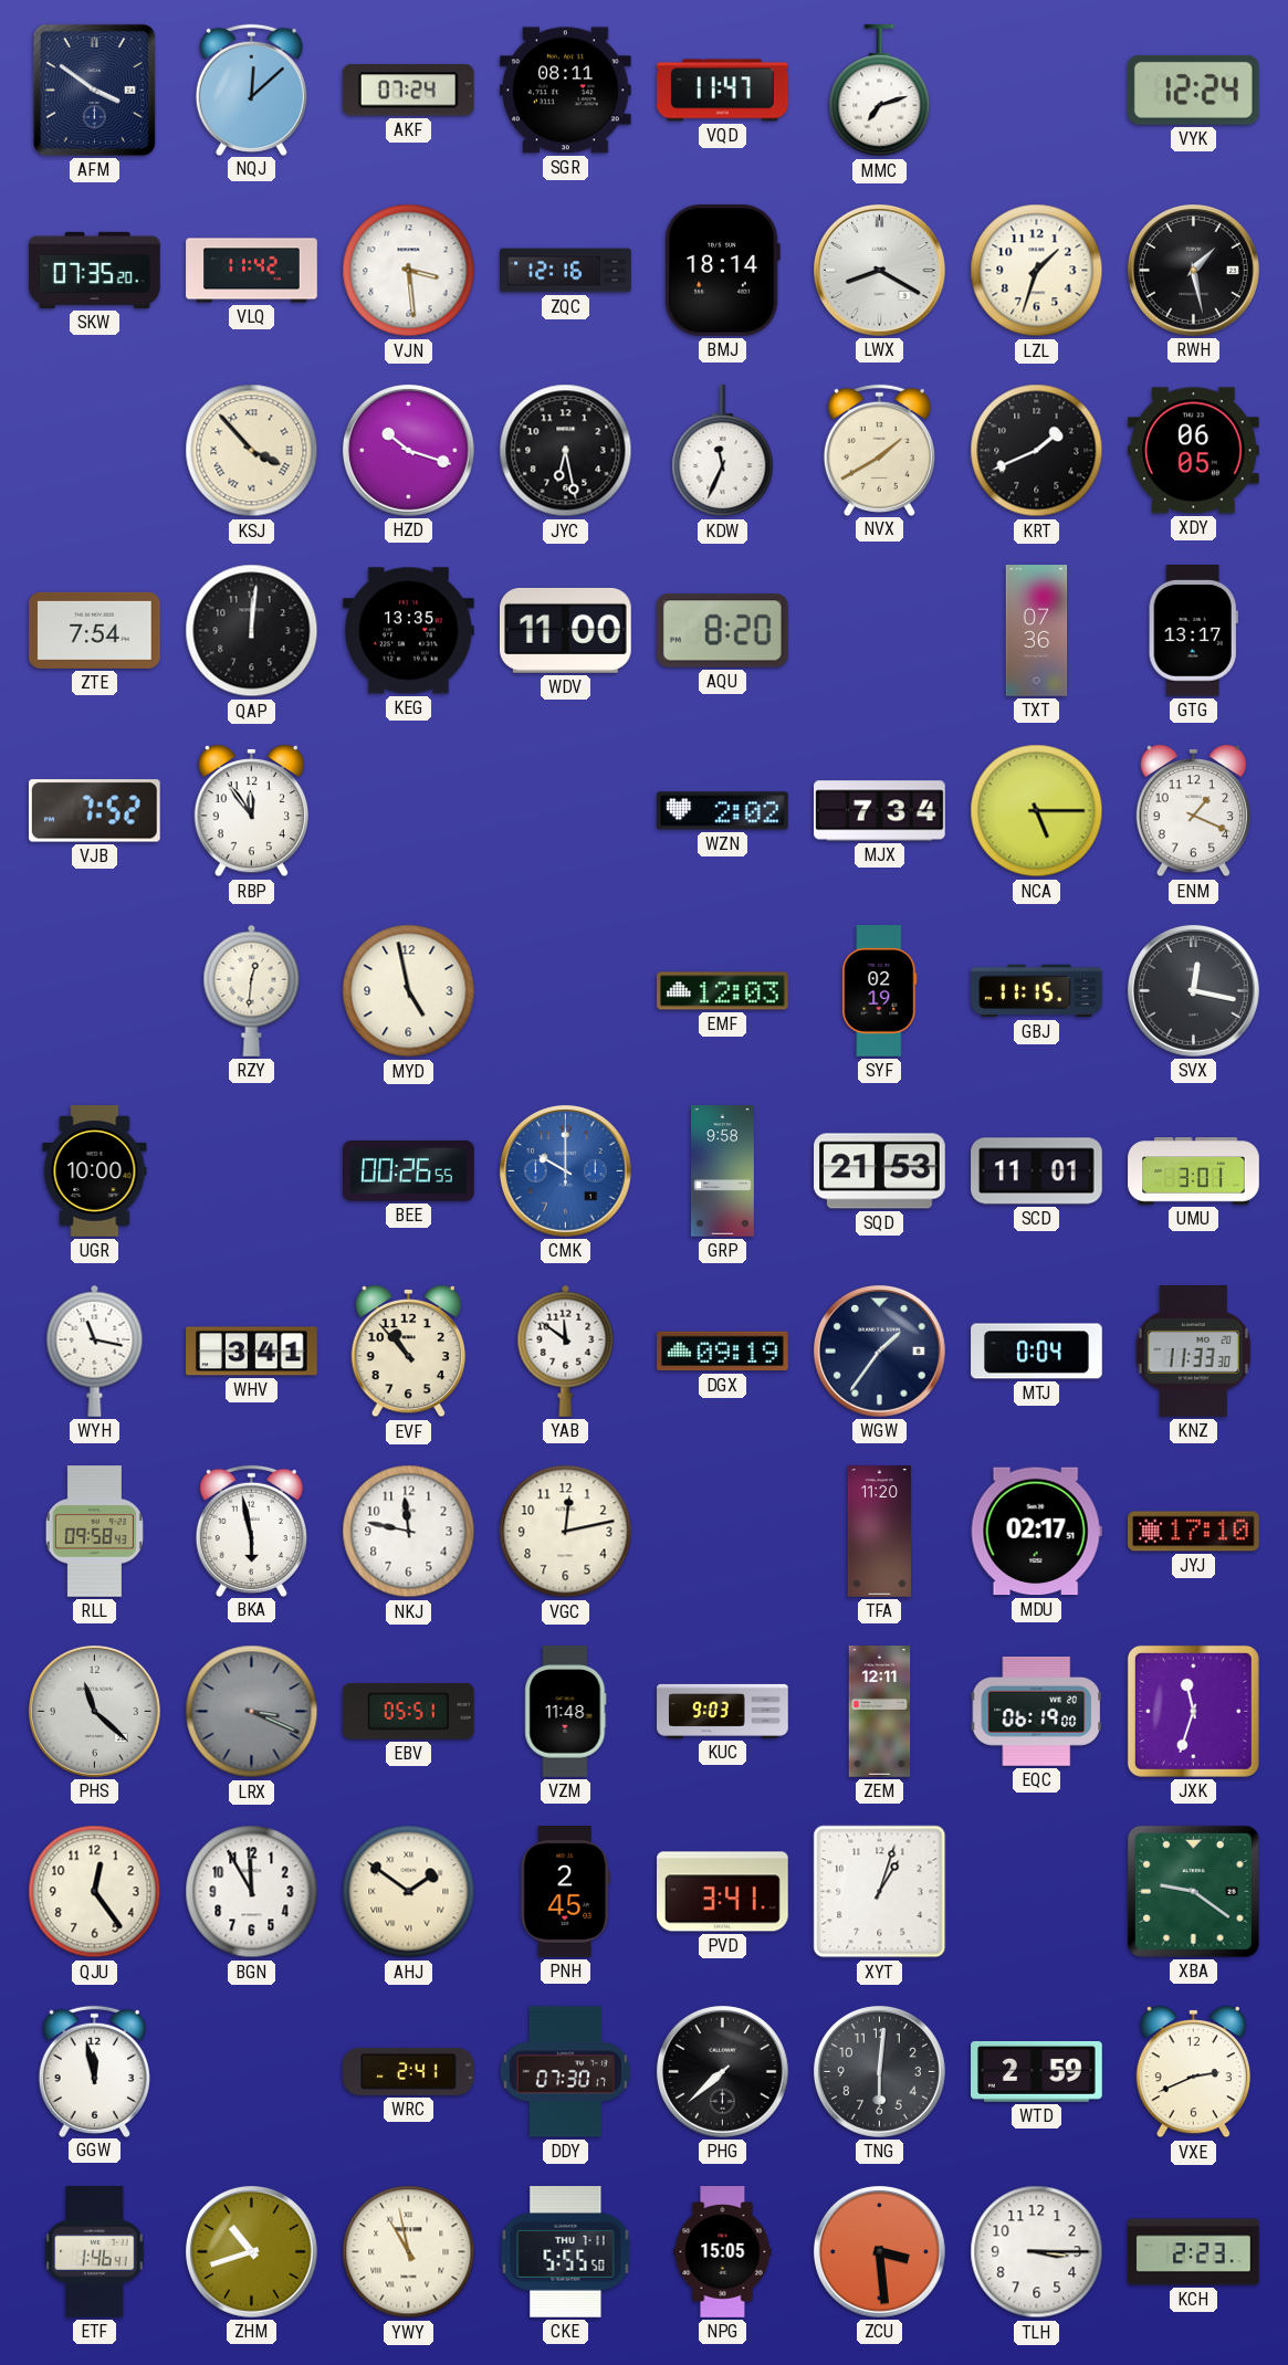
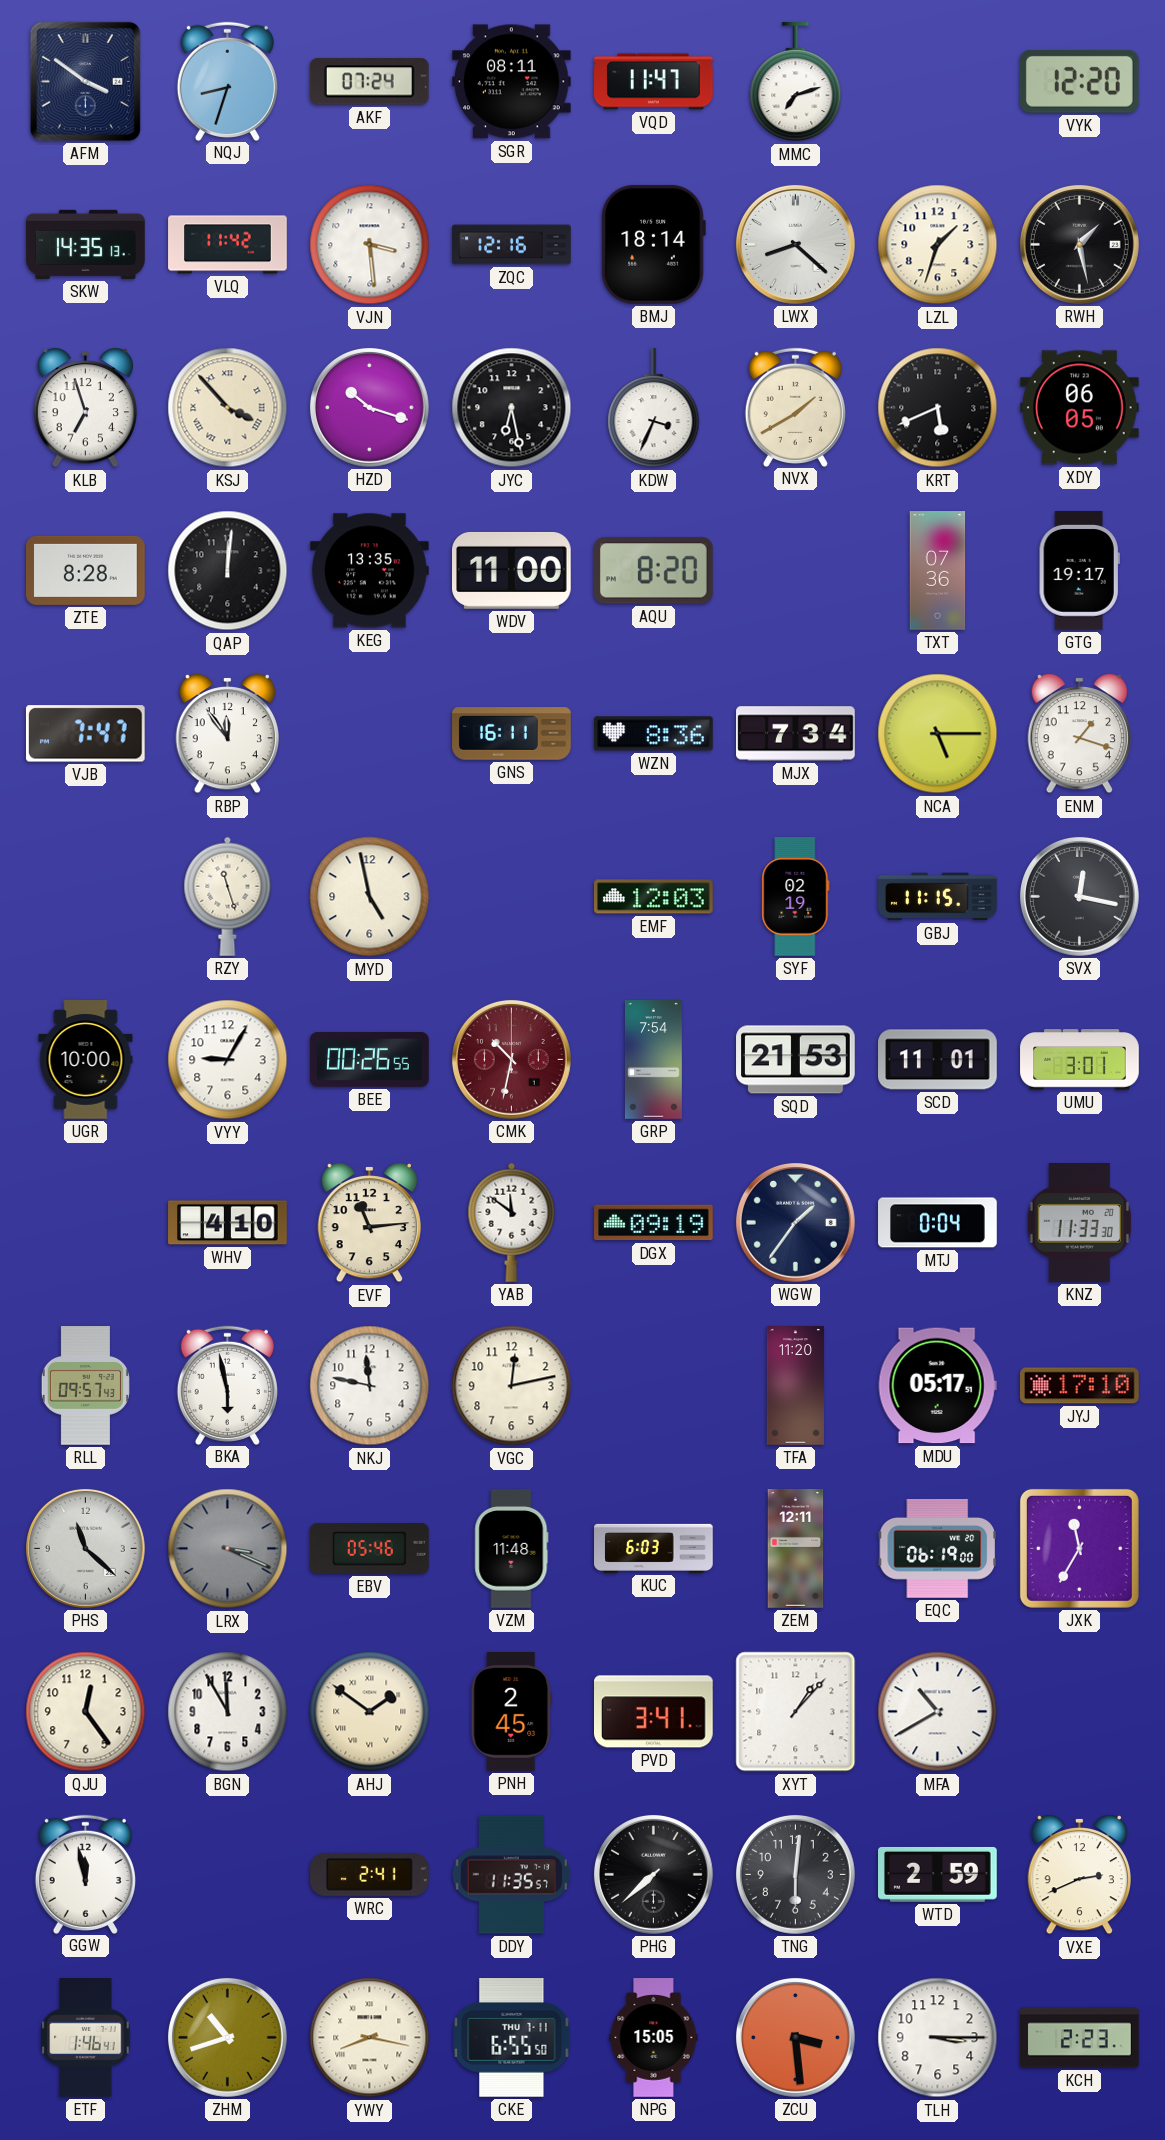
NQJ: 12:08 -> 8:33
VYK: 12:24 -> 12:20
SKW: 07:35 -> 14:35
LWX: 8:20 -> 8:22
KLB: none -> 6:57
KDW: 11:34 -> 3:34
KRT: 1:41 -> 5:41
ZTE: 7:54 -> 8:28
GTG: 13:17 -> 19:17
VJB: 7:52 -> 7:47
GNS: none -> 16:11
WZN: 2:02 -> 8:36
ENM: 1:19 -> 1:18
RZY: 12:31 -> 11:27
VYY: none -> 9:05
CMK: 10:00 -> 10:32
CMK dial: blue -> burgundy
GRP: 9:58 -> 7:54
WYH: 11:17 -> none
WHV: 3:41 -> 4:10
EVF: 10:53 -> 11:14
RLL: 09:58 -> 09:57
MDU: 02:17 -> 05:17
EBV: 05:51 -> 05:46
KUC: 9:03 -> 6:03
JXK: 11:33 -> 11:35
XYT: 1:03 -> 1:07
MFA: none -> 10:40
XBA: 9:21 -> none
DDY: 07:30 -> 11:35
YWY: 10:58 -> 8:17
CKE: 5:55 -> 6:55
